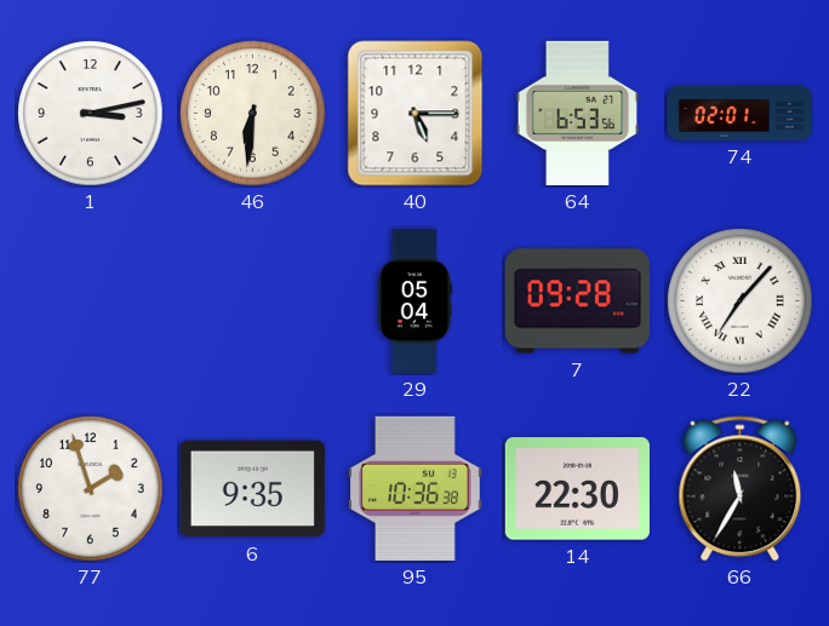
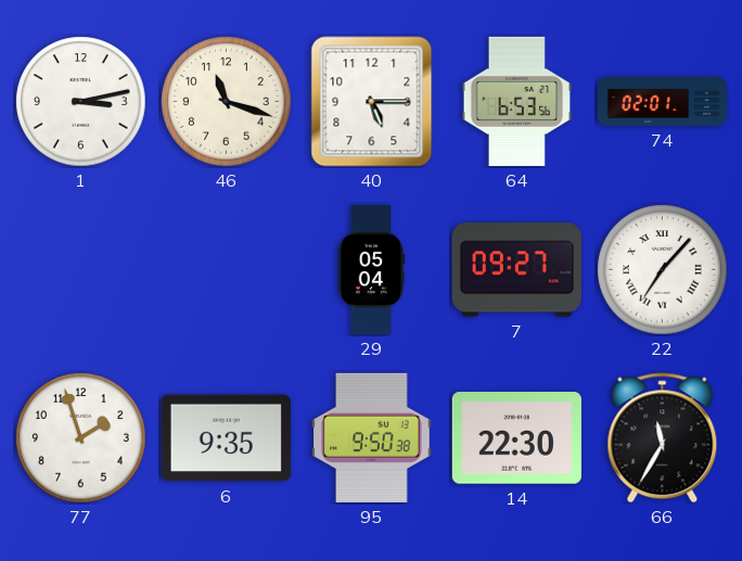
46: 6:31 -> 11:18
7: 09:28 -> 09:27
95: 10:36 -> 9:50
